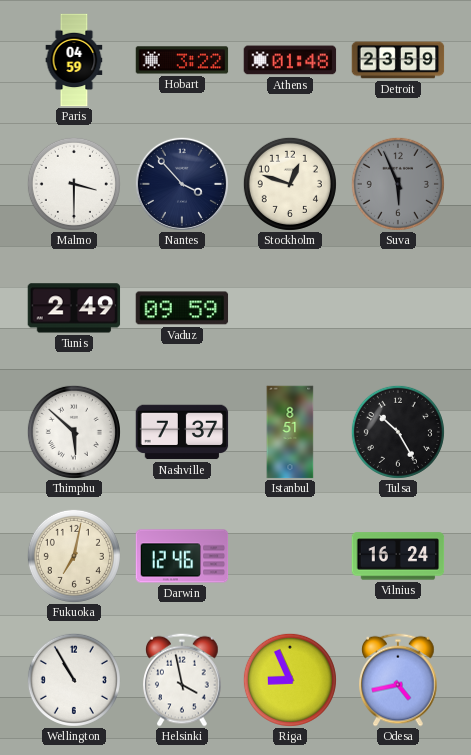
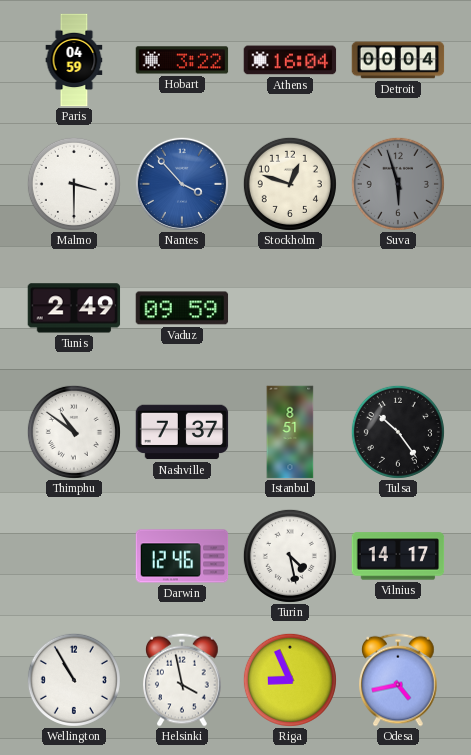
Athens: 01:48 -> 16:04
Detroit: 23:59 -> 00:04
Nantes dial: navy -> blue
Suva: 5:56 -> 5:57
Thimphu: 5:52 -> 10:51
Tulsa: 10:25 -> 10:24
Fukuoka: 7:02 -> none
Turin: none -> 4:28
Vilnius: 16:24 -> 14:17
